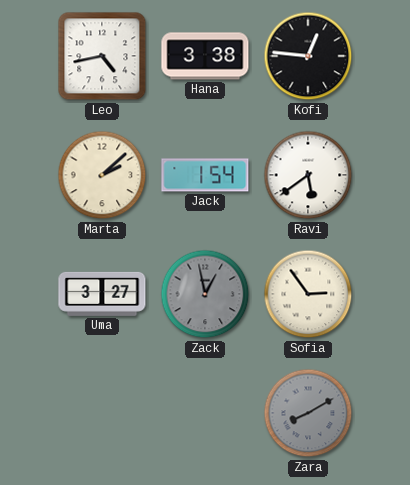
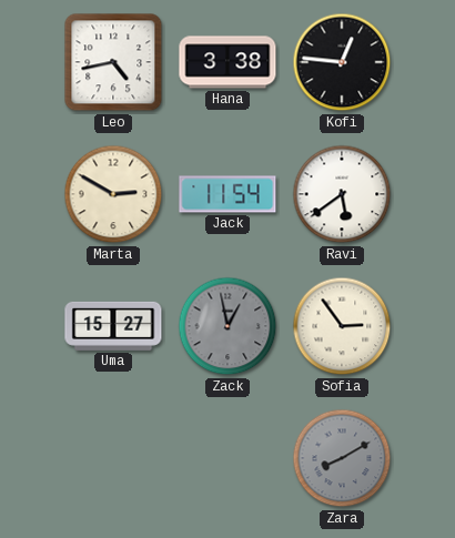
Marta: 2:08 -> 2:50
Jack: 1:54 -> 11:54
Uma: 3:27 -> 15:27
